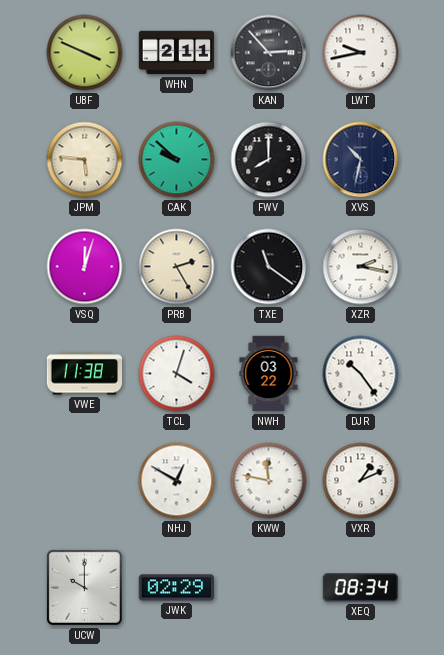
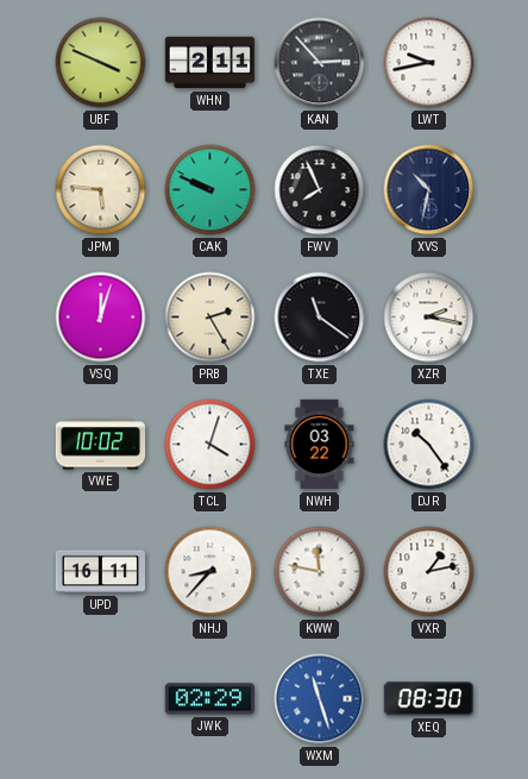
CAK: 9:52 -> 9:49
FWV: 8:00 -> 7:56
VWE: 11:38 -> 10:02
UPD: none -> 16:11
NHJ: 12:50 -> 8:37
VXR: 1:11 -> 1:13
UCW: 10:00 -> none
WXM: none -> 11:27
XEQ: 08:34 -> 08:30
